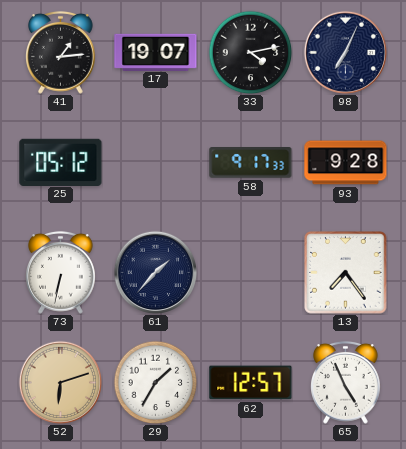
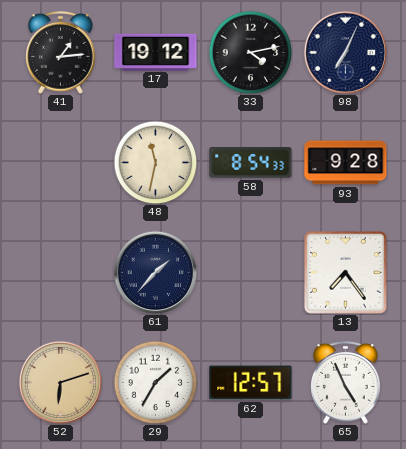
17: 19:07 -> 19:12
25: 05:12 -> none
48: none -> 11:32
58: 9:17 -> 8:54
73: 6:32 -> none
